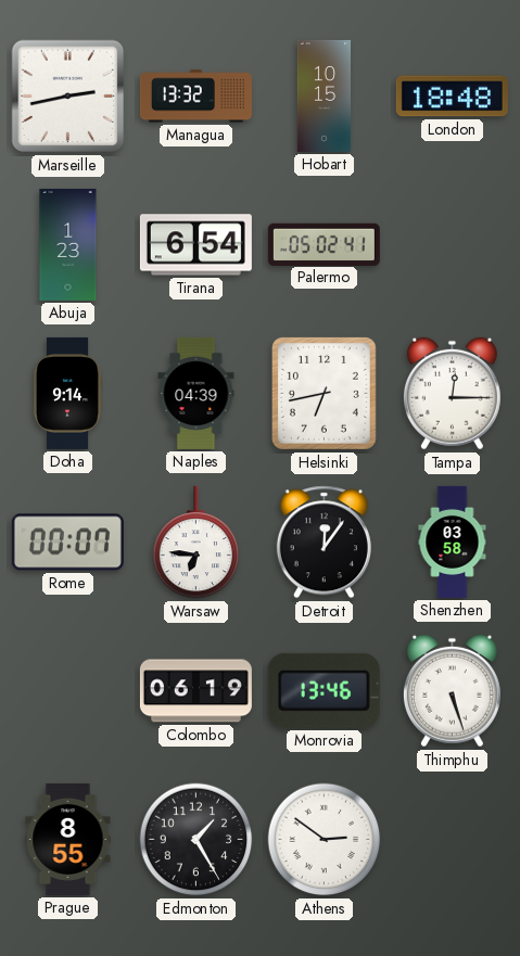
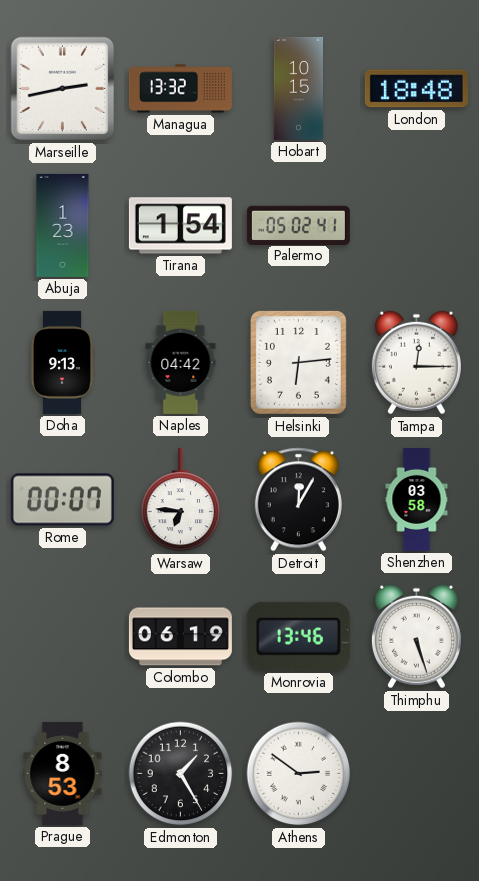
Tirana: 6:54 -> 1:54
Doha: 9:14 -> 9:13
Naples: 04:39 -> 04:42
Helsinki: 6:43 -> 6:14
Detroit: 12:06 -> 12:05
Prague: 8:55 -> 8:53
